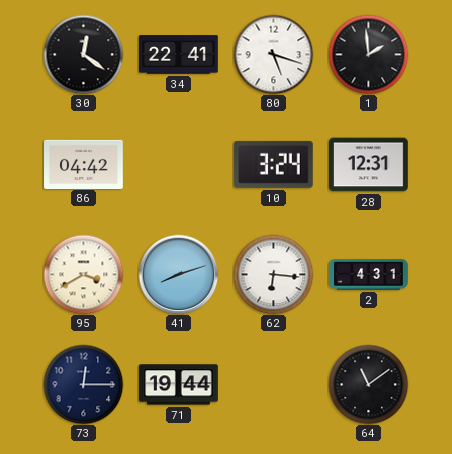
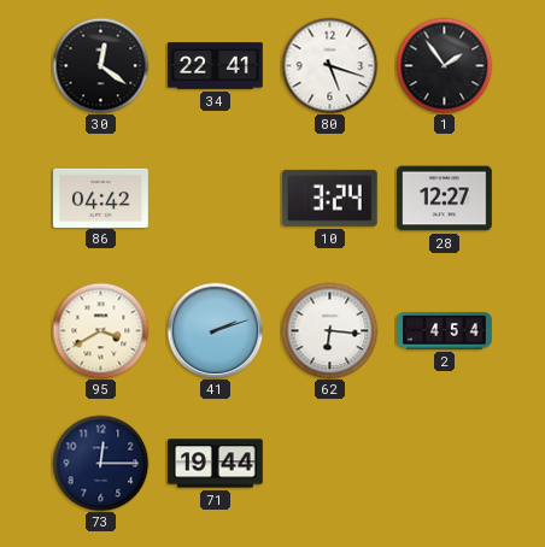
1: 1:59 -> 1:54
28: 12:31 -> 12:27
41: 8:12 -> 2:12
2: 4:31 -> 4:54
64: 11:09 -> none
